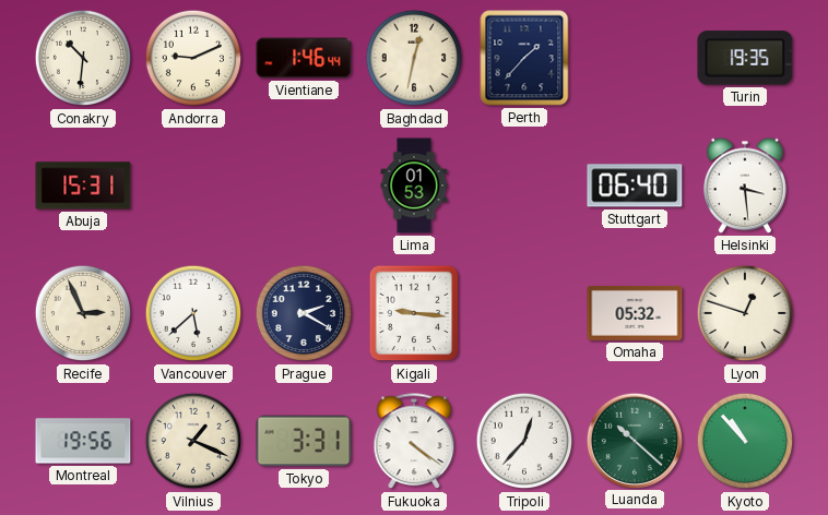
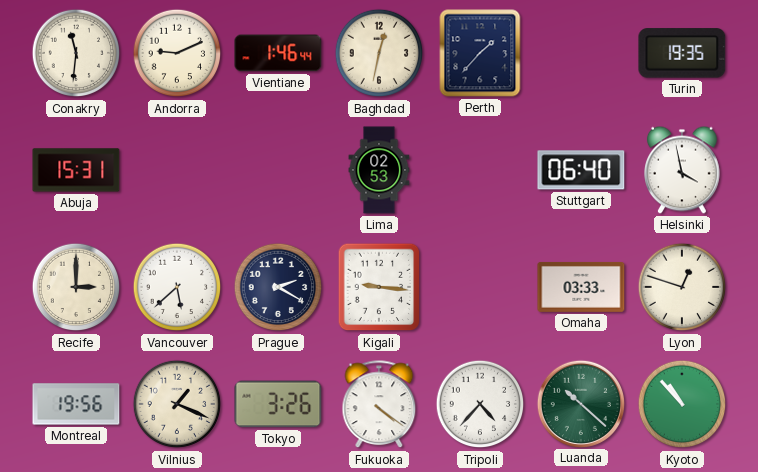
Conakry: 10:31 -> 11:31
Lima: 01:53 -> 02:53
Helsinki: 3:29 -> 3:58
Recife: 2:56 -> 3:00
Omaha: 05:32 -> 03:33
Tokyo: 3:31 -> 3:26
Tripoli: 12:37 -> 4:37
